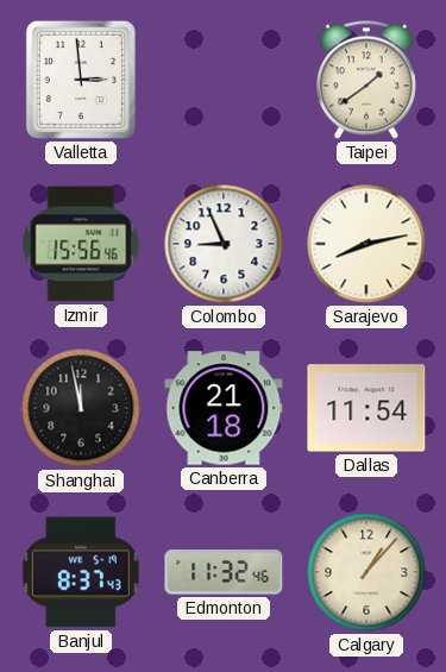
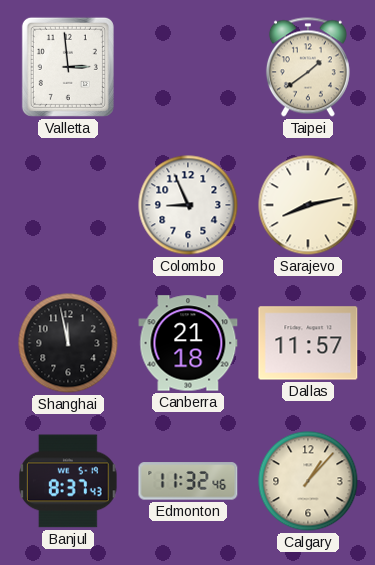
Izmir: 15:56 -> none
Dallas: 11:54 -> 11:57
